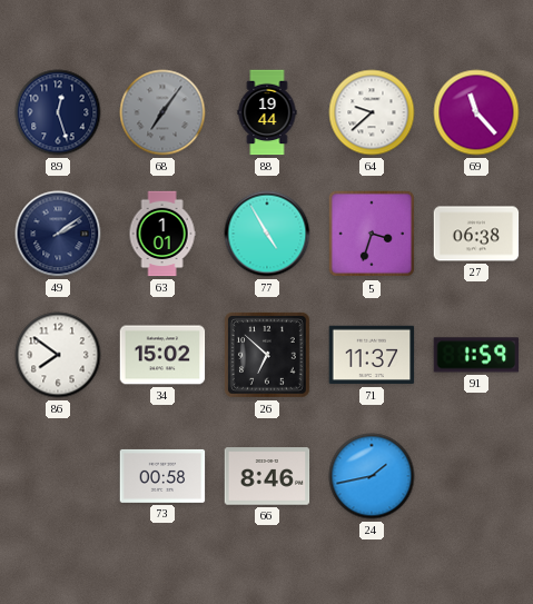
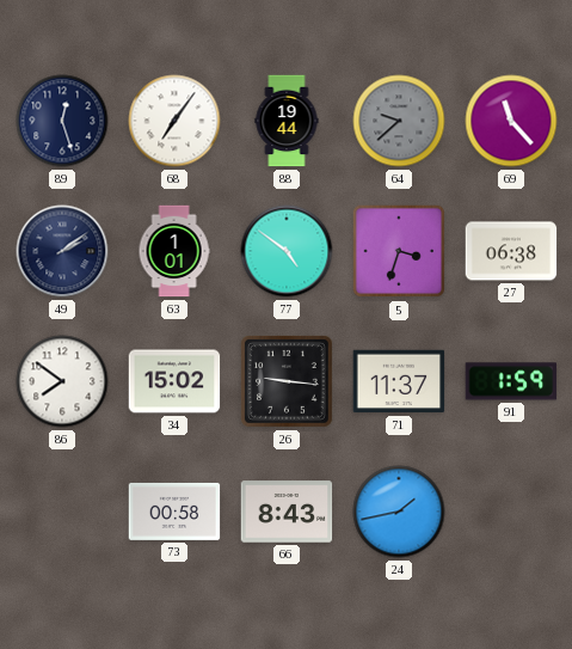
68 dial: grey -> white
64 dial: white -> grey
77: 4:55 -> 4:51
26: 6:52 -> 9:16
66: 8:46 -> 8:43
